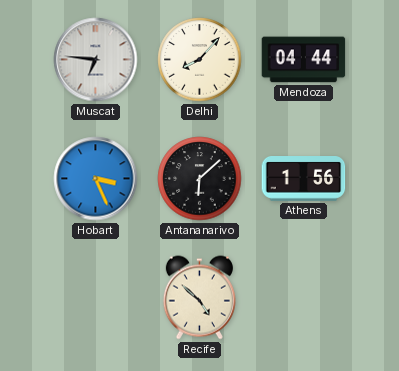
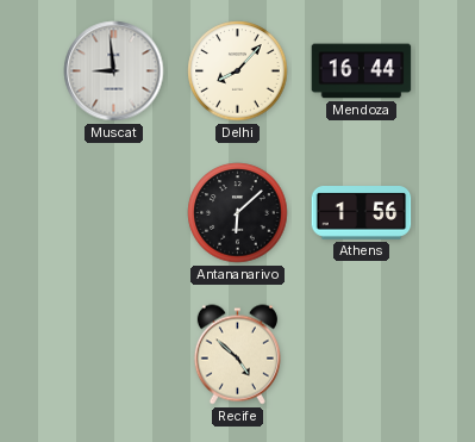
Muscat: 6:46 -> 8:59
Mendoza: 04:44 -> 16:44
Hobart: 3:26 -> none
